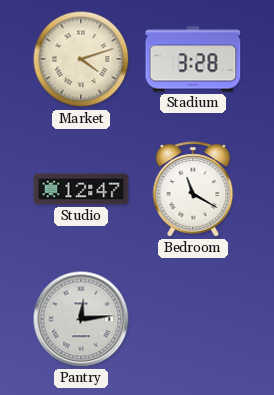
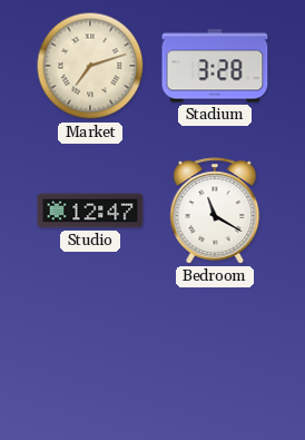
Market: 4:12 -> 7:12
Pantry: 12:14 -> none
